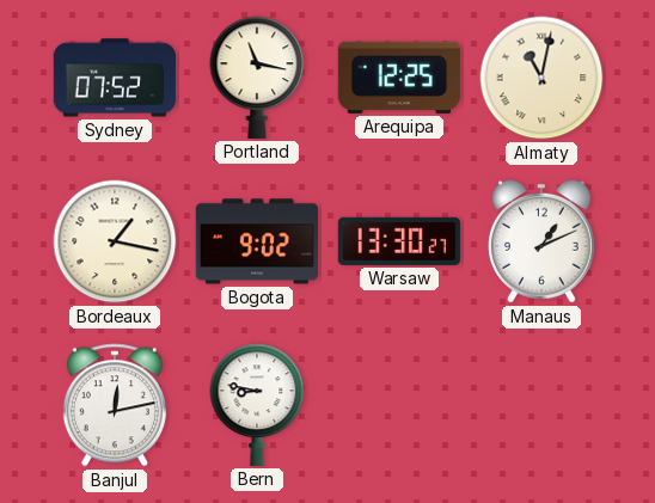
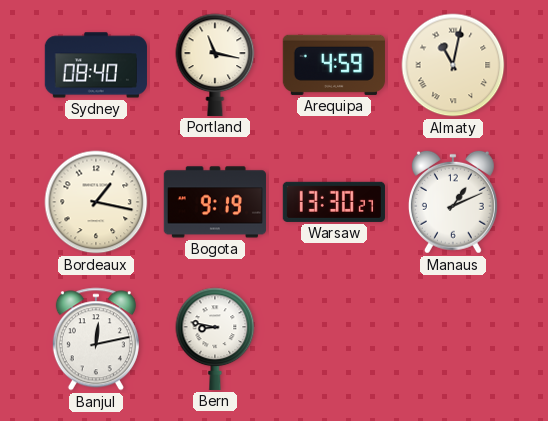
Sydney: 07:52 -> 08:40
Arequipa: 12:25 -> 4:59
Bogota: 9:02 -> 9:19
